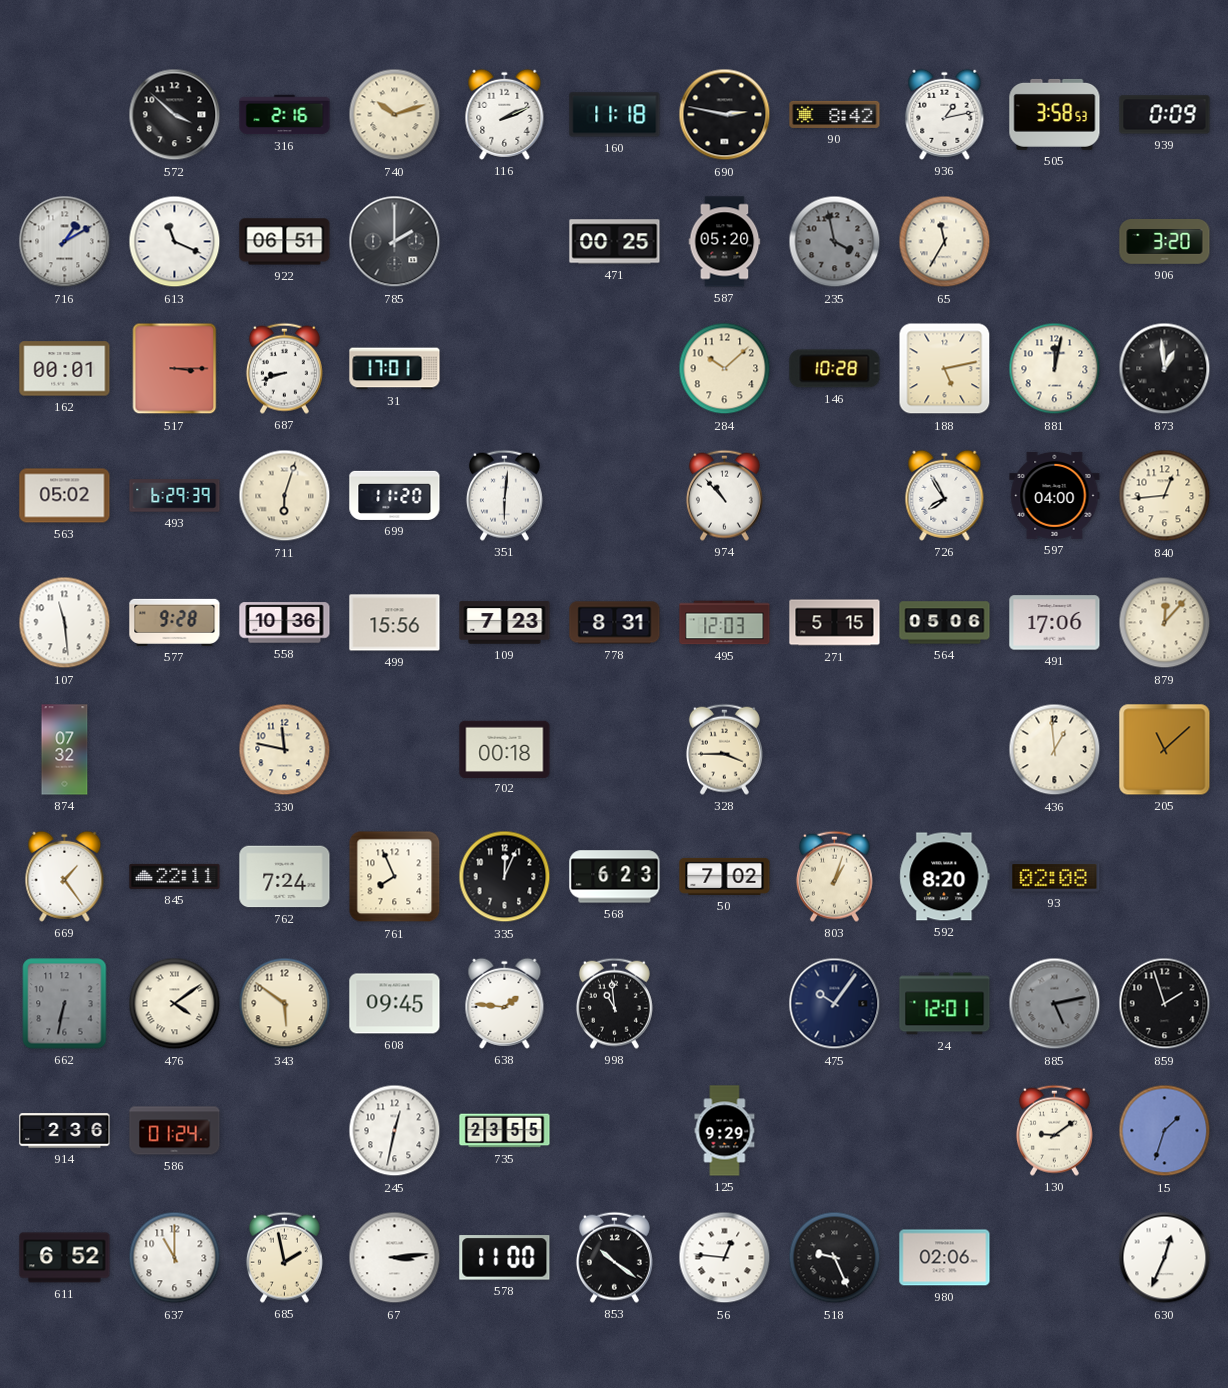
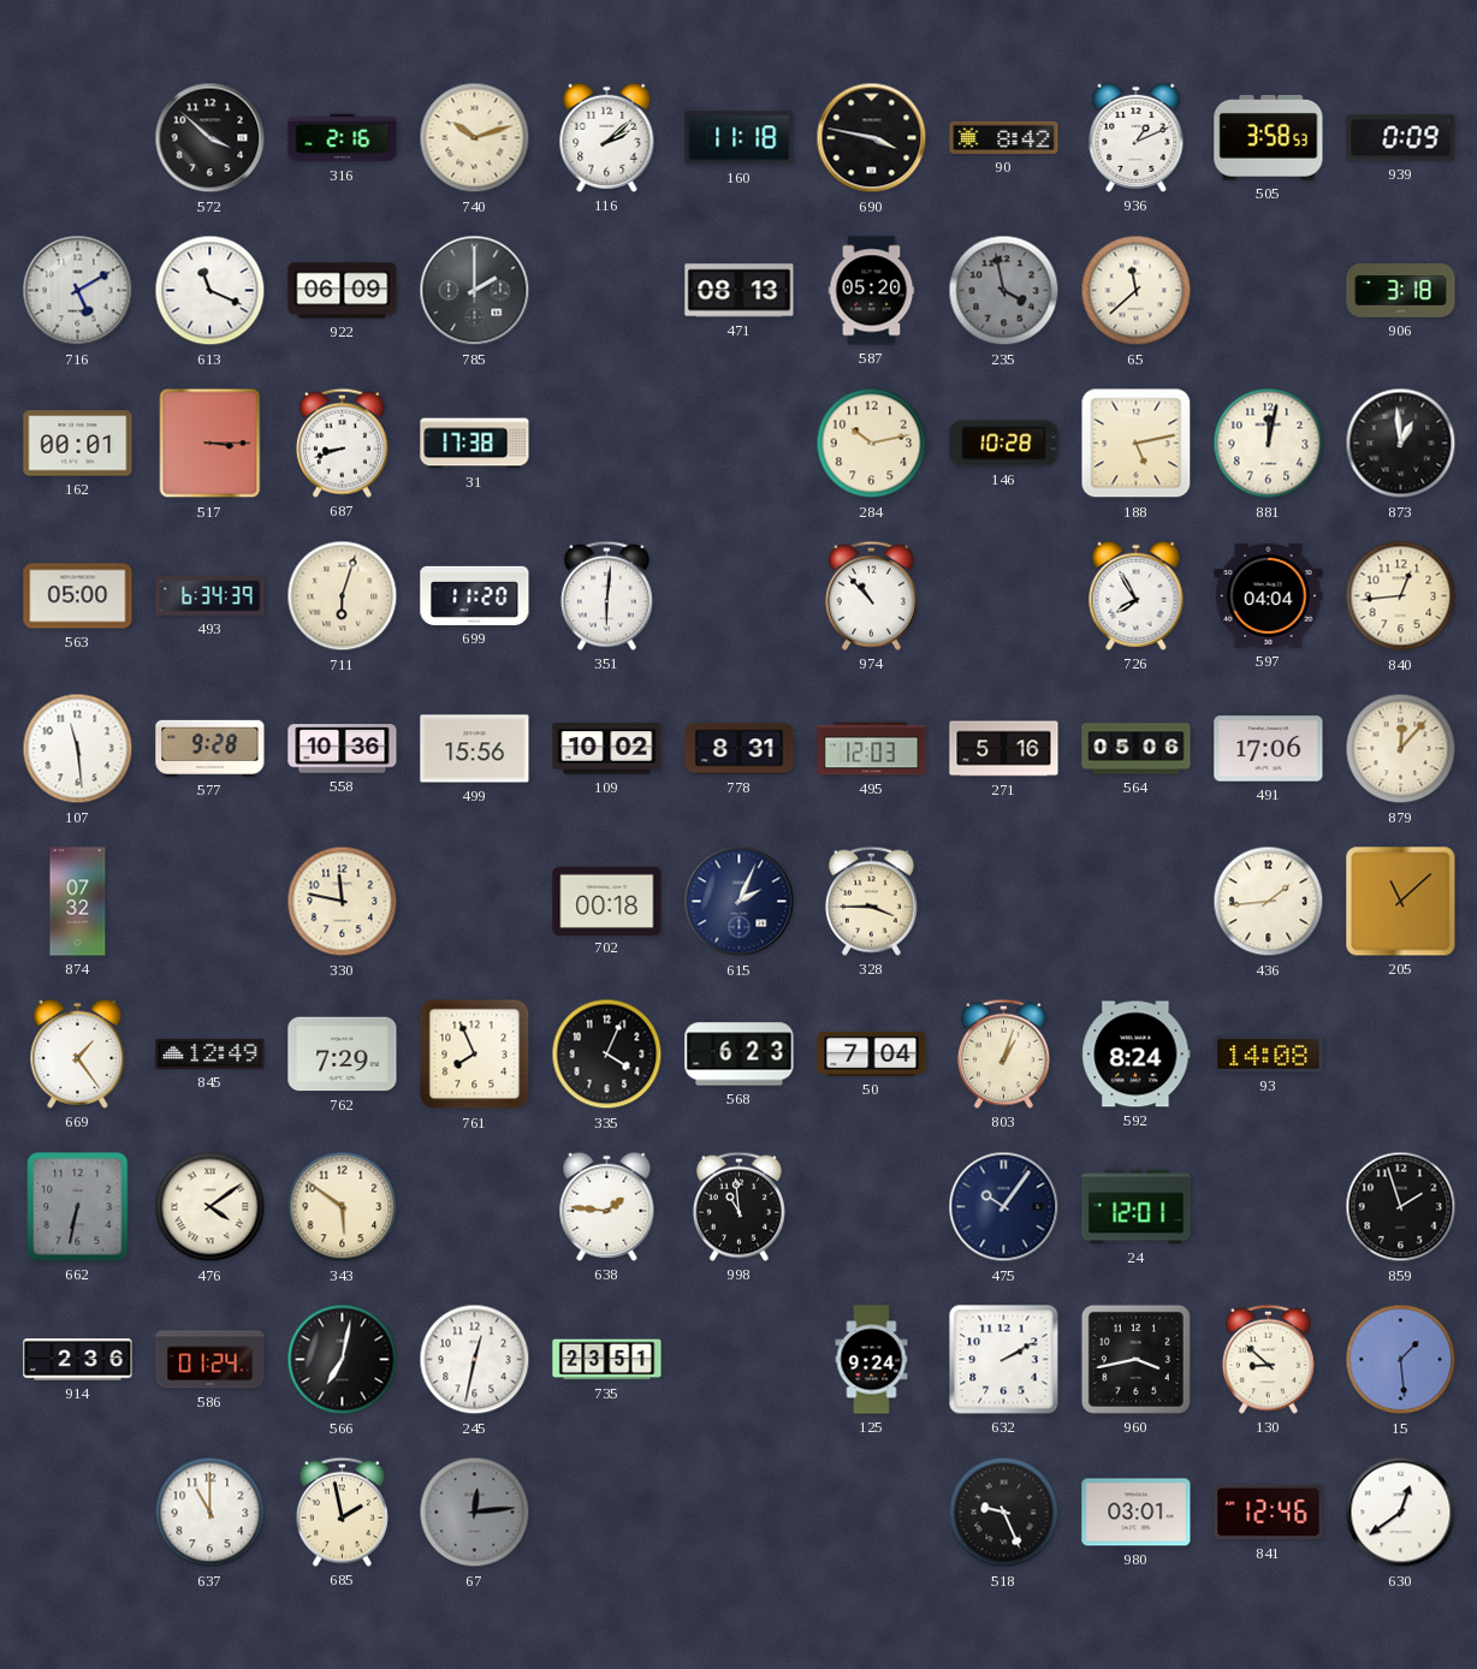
116: 2:11 -> 2:08
690: 2:47 -> 3:47
936: 1:13 -> 1:11
716: 1:10 -> 5:10
922: 06:51 -> 06:09
471: 00:25 -> 08:13
65: 11:35 -> 11:38
906: 3:20 -> 3:18
31: 17:01 -> 17:38
284: 10:08 -> 10:13
563: 05:02 -> 05:00
493: 6:29 -> 6:34
597: 04:00 -> 04:04
109: 7:23 -> 10:02
271: 5:15 -> 5:16
615: none -> 2:04
436: 12:59 -> 1:44
845: 22:11 -> 12:49
762: 7:24 -> 7:29
335: 12:04 -> 4:04
50: 7:02 -> 7:04
592: 8:20 -> 8:24
93: 02:08 -> 14:08
608: 09:45 -> none
885: 5:13 -> none
566: none -> 7:02
735: 23:55 -> 23:51
125: 9:29 -> 9:24
632: none -> 2:10
960: none -> 3:43
130: 9:09 -> 8:52
15: 1:33 -> 1:29
611: 6:52 -> none
67: 3:14 -> 12:14
67 dial: white -> grey
578: 11:00 -> none
853: 10:21 -> none
56: 12:46 -> none
980: 02:06 -> 03:01
841: none -> 12:46
630: 12:34 -> 12:39
